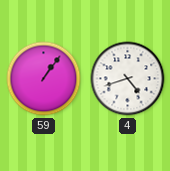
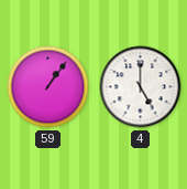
4: 4:42 -> 5:00
